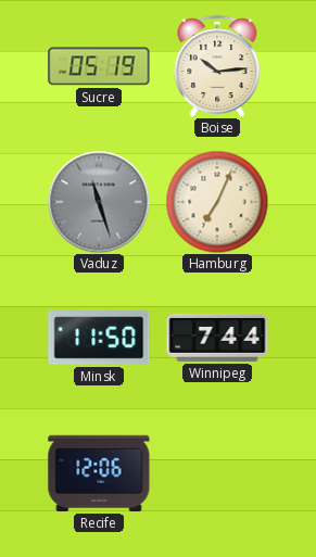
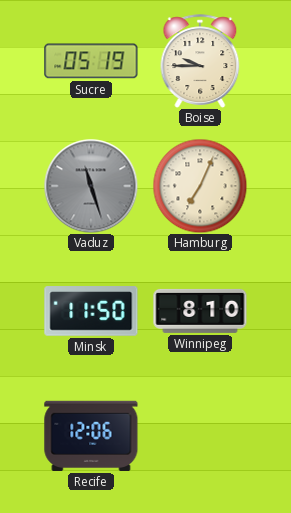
Boise: 10:14 -> 9:45
Winnipeg: 7:44 -> 8:10
